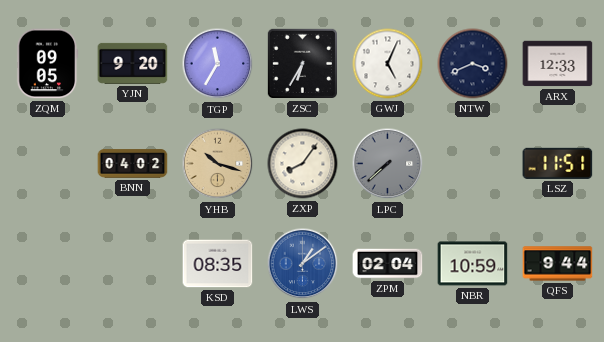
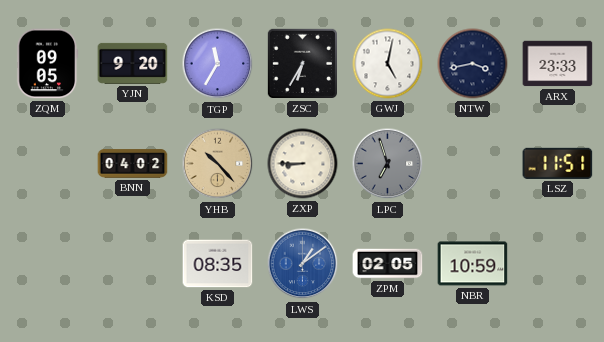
GWJ: 5:04 -> 5:02
NTW: 3:41 -> 3:43
ARX: 12:33 -> 23:33
YHB: 10:18 -> 10:23
ZXP: 8:06 -> 8:45
LPC: 7:38 -> 6:57
ZPM: 02:04 -> 02:05
QFS: 9:44 -> none
